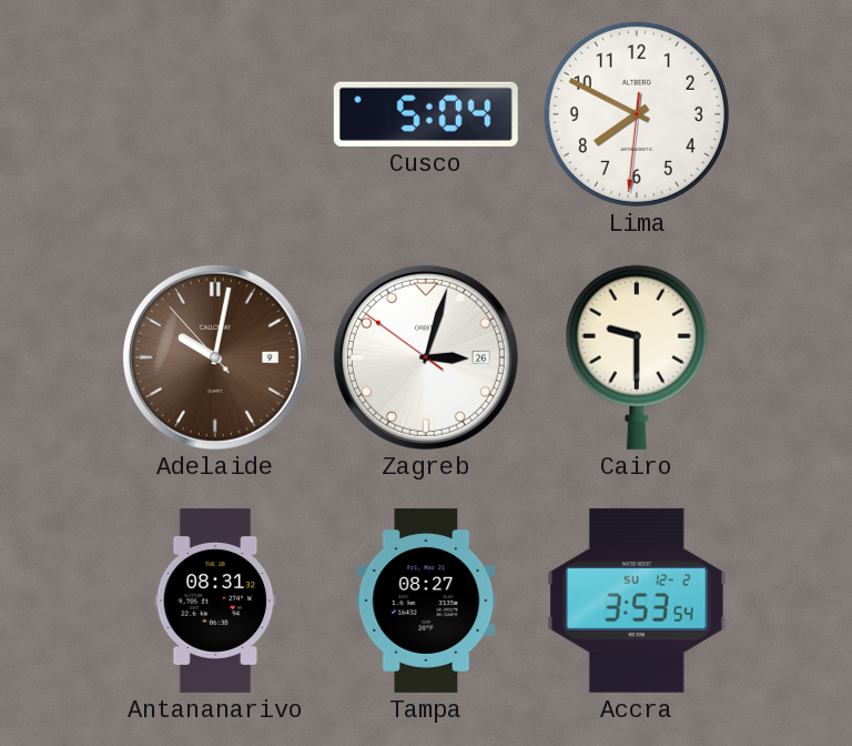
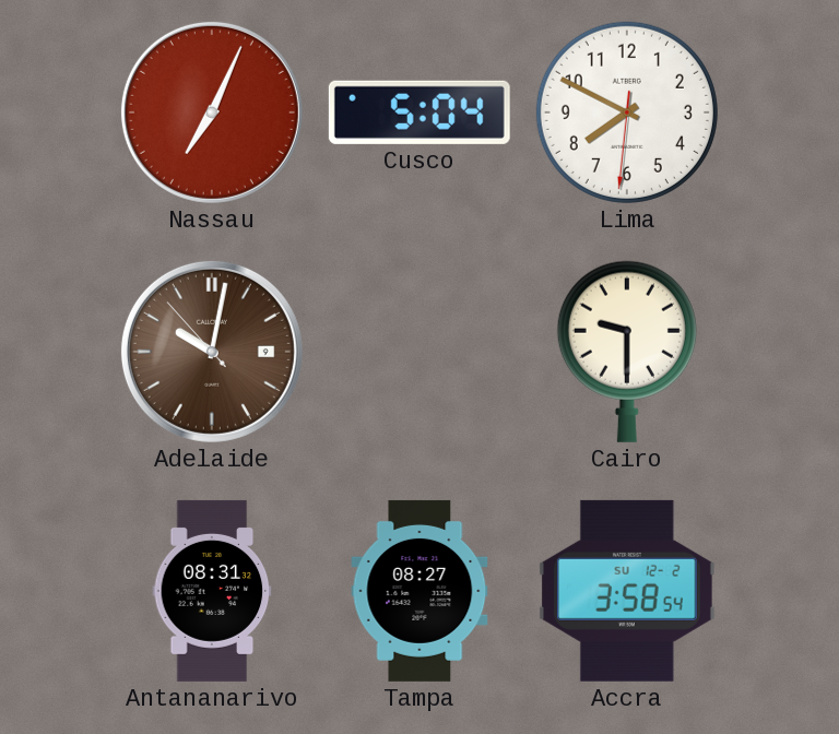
Nassau: none -> 7:04
Zagreb: 3:02 -> none
Accra: 3:53 -> 3:58
